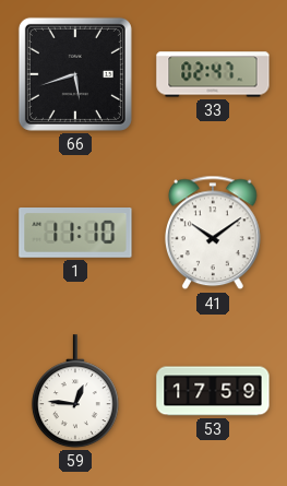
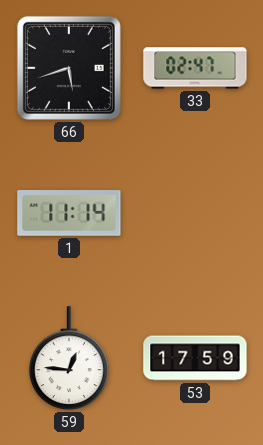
1: 11:10 -> 11:14
41: 10:09 -> none
